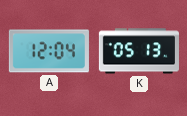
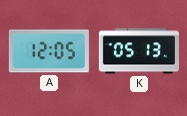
A: 12:04 -> 12:05
